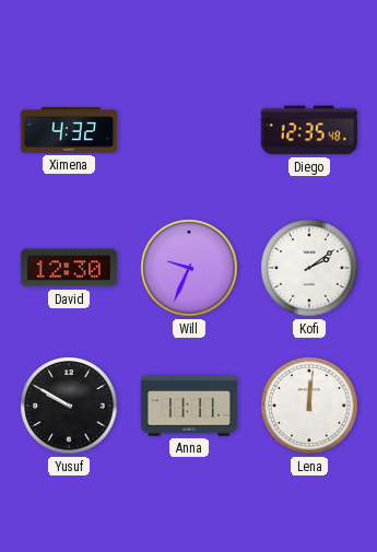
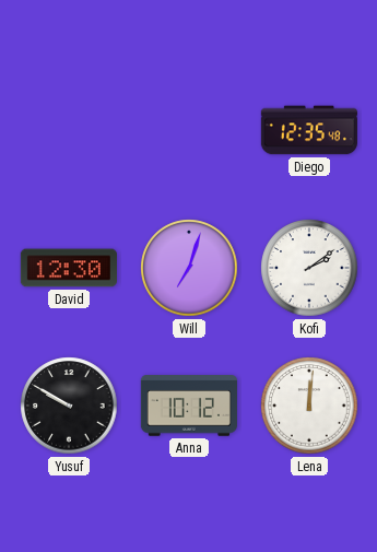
Ximena: 4:32 -> none
Will: 9:34 -> 7:03
Anna: 11:11 -> 10:12
